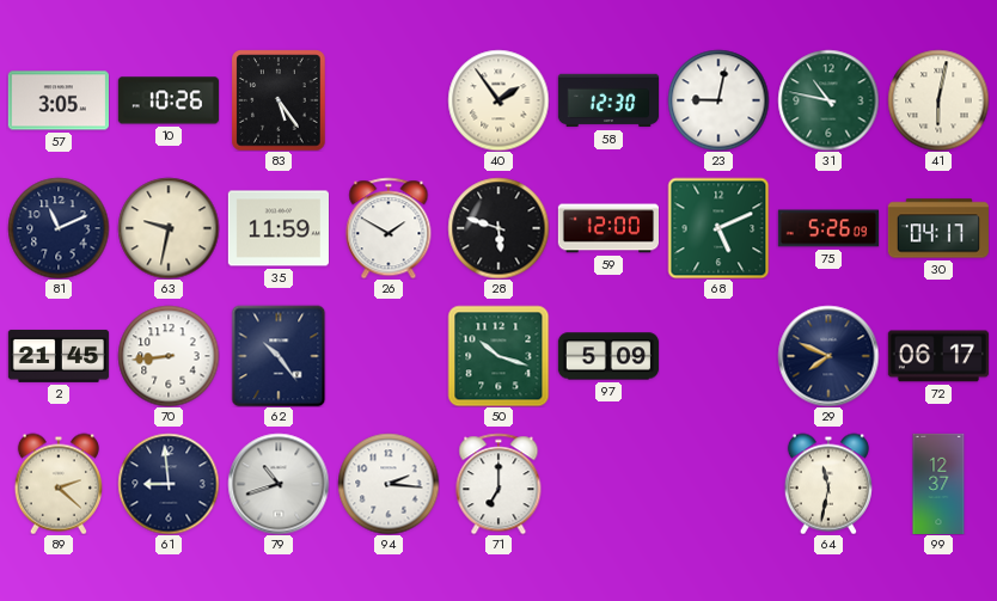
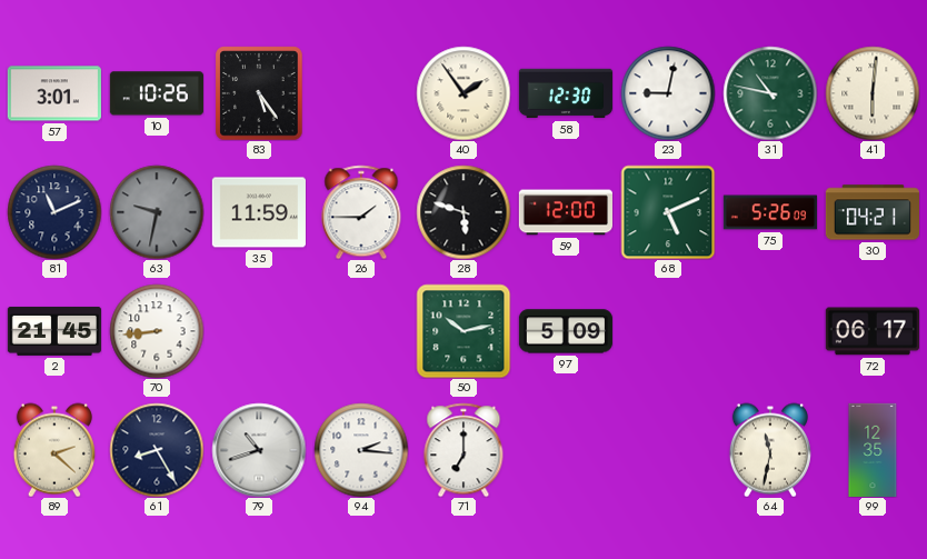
57: 3:05 -> 3:01
41: 6:02 -> 6:01
63 dial: cream -> grey
26: 1:50 -> 1:45
30: 04:17 -> 04:21
62: 10:24 -> none
50: 10:18 -> 10:13
29: 7:49 -> none
61: 8:59 -> 8:25
99: 12:37 -> 12:35
